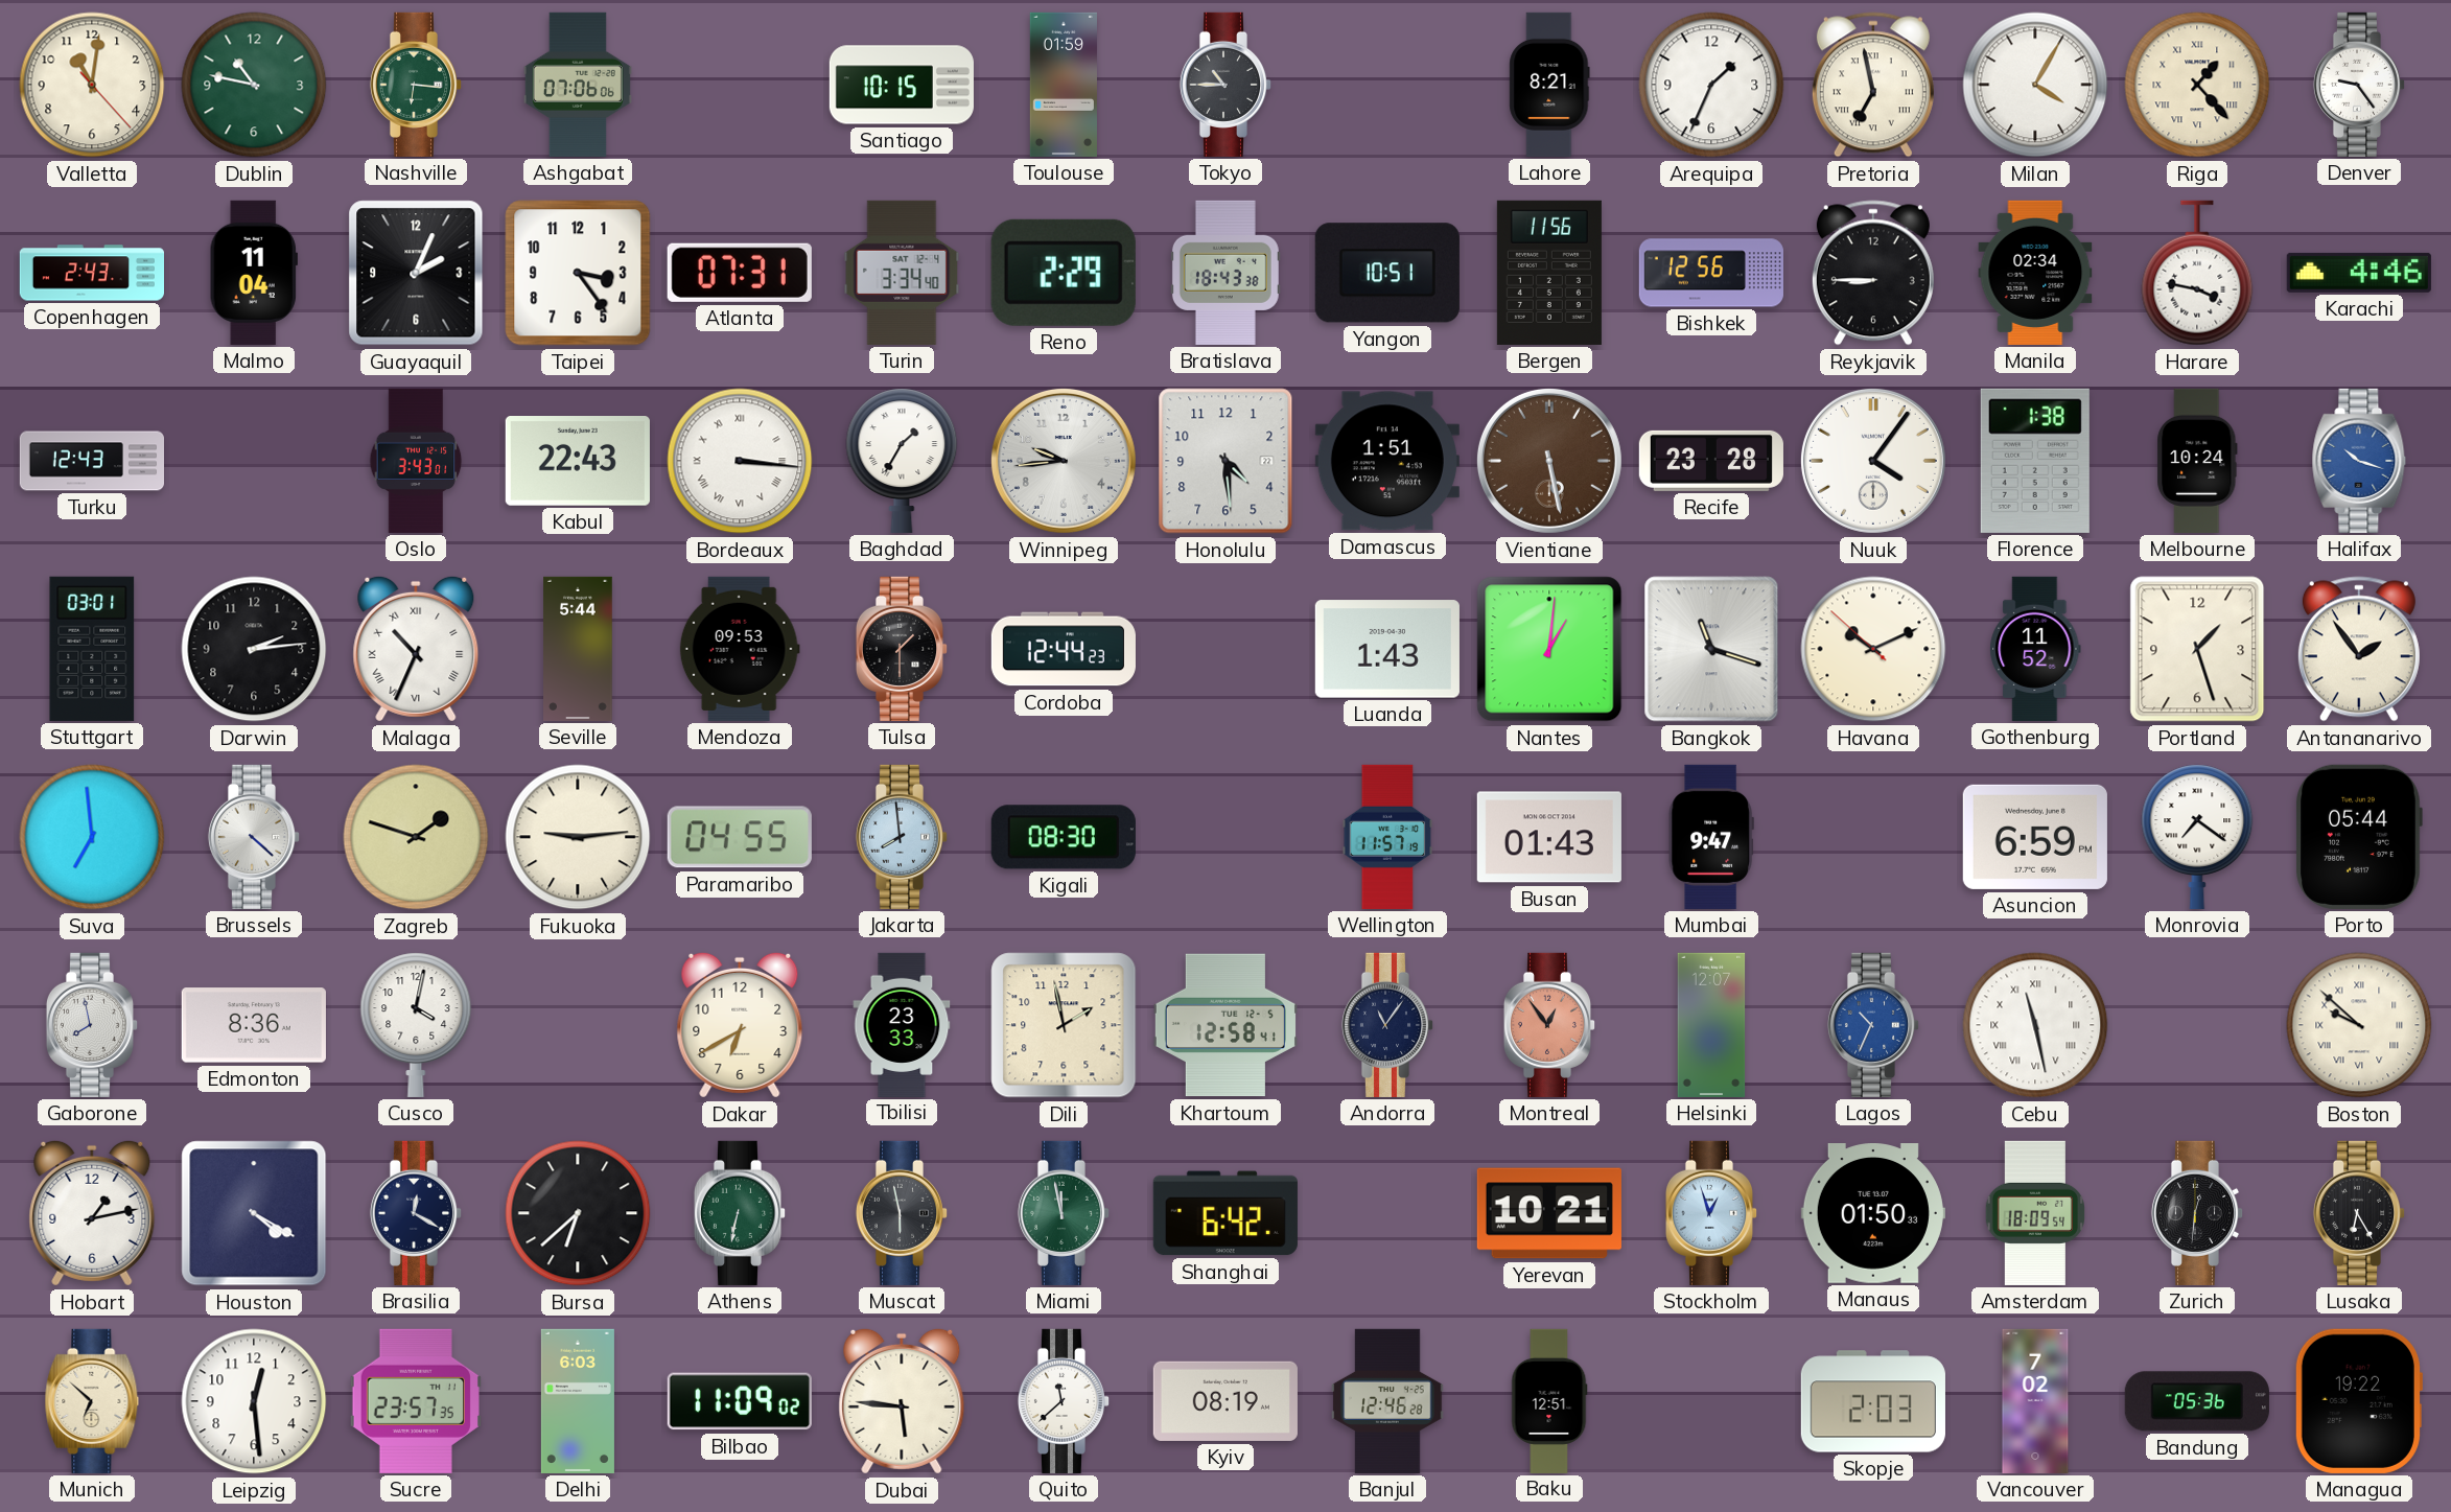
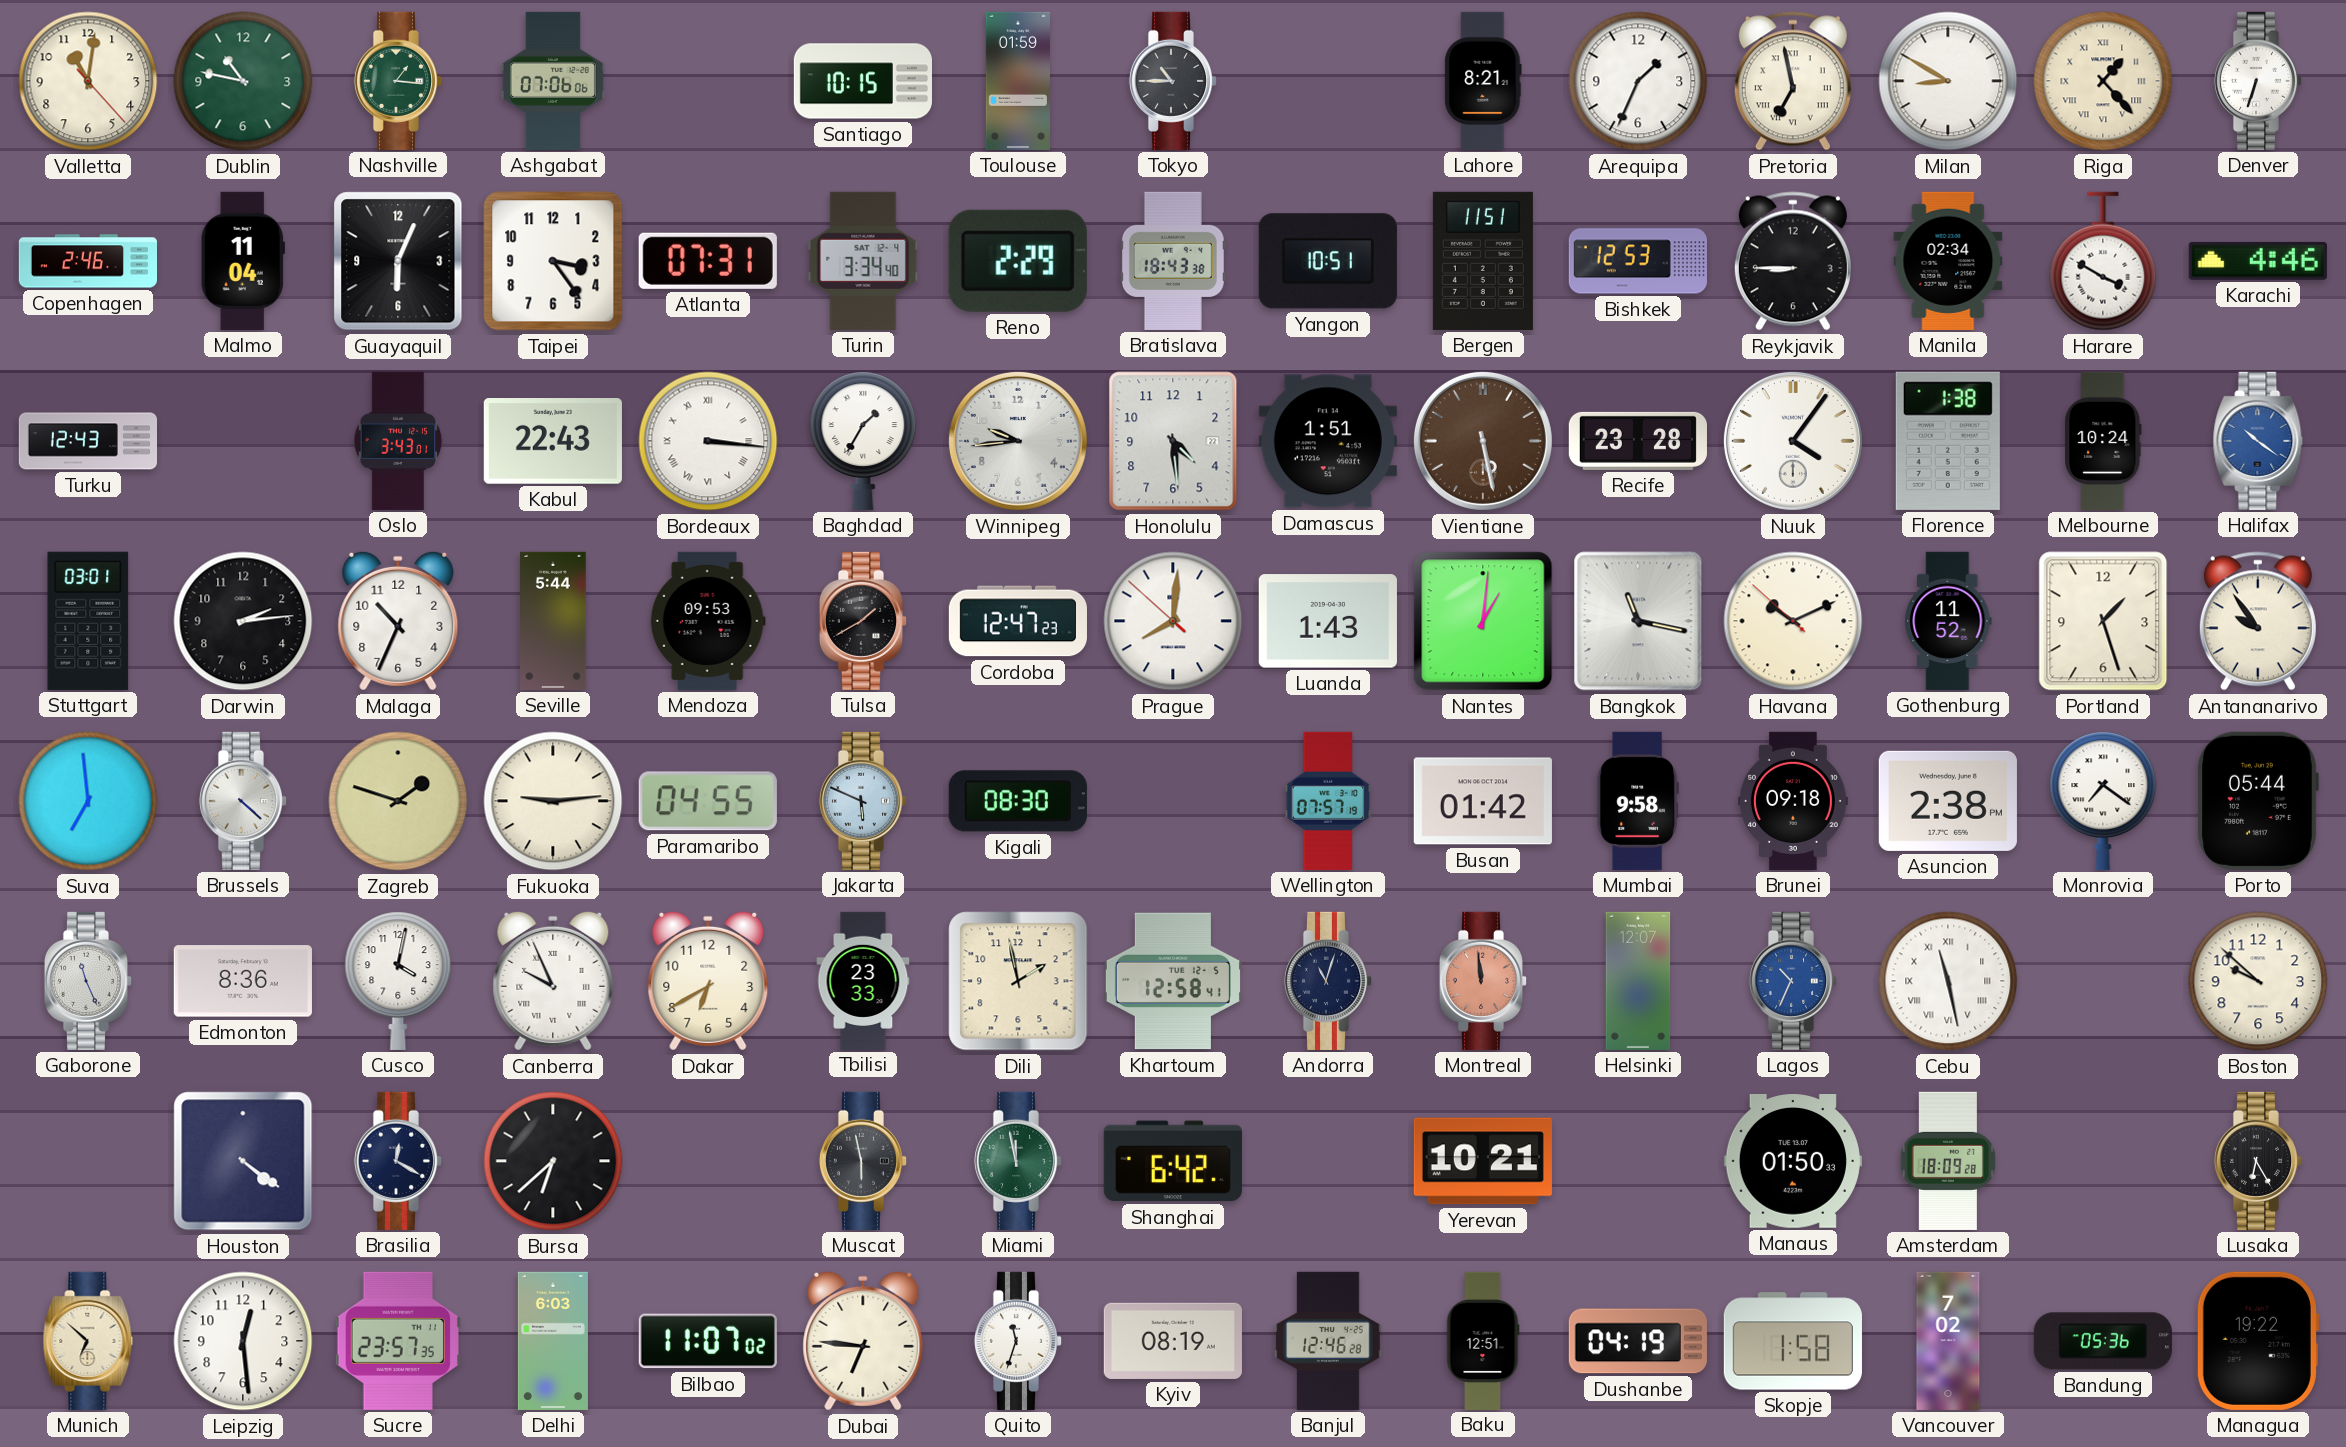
Nashville: 6:16 -> 1:16
Milan: 4:05 -> 8:50
Denver: 9:24 -> 6:33
Copenhagen: 2:43 -> 2:46
Guayaquil: 2:04 -> 6:04
Bergen: 11:56 -> 11:51
Bishkek: 12:56 -> 12:53
Harare: 3:47 -> 3:50
Halifax: 10:18 -> 10:21
Malaga numerals: Roman -> Arabic
Tulsa: 1:30 -> 1:40
Cordoba: 12:44 -> 12:47
Prague: none -> 8:00
Bangkok: 11:18 -> 11:17
Antananarivo: 1:54 -> 9:54
Jakarta: 7:59 -> 5:49
Wellington: 11:57 -> 07:57
Busan: 01:43 -> 01:42
Mumbai: 9:47 -> 9:58
Brunei: none -> 09:18
Asuncion: 6:59 -> 2:38
Gaborone: 7:58 -> 11:26
Canberra: none -> 9:56
Andorra: 11:06 -> 11:03
Montreal: 12:54 -> 11:59
Boston numerals: Roman -> Arabic
Hobart: 1:13 -> none
Houston: 4:20 -> 4:21
Athens: 6:32 -> none
Stockholm: 12:57 -> none
Amsterdam: 18:09:54 -> 18:09:28
Zurich: 12:31 -> none
Bilbao: 11:09 -> 11:07
Dubai: 5:46 -> 6:46
Quito: 11:38 -> 11:33
Dushanbe: none -> 04:19
Skopje: 2:03 -> 1:58
